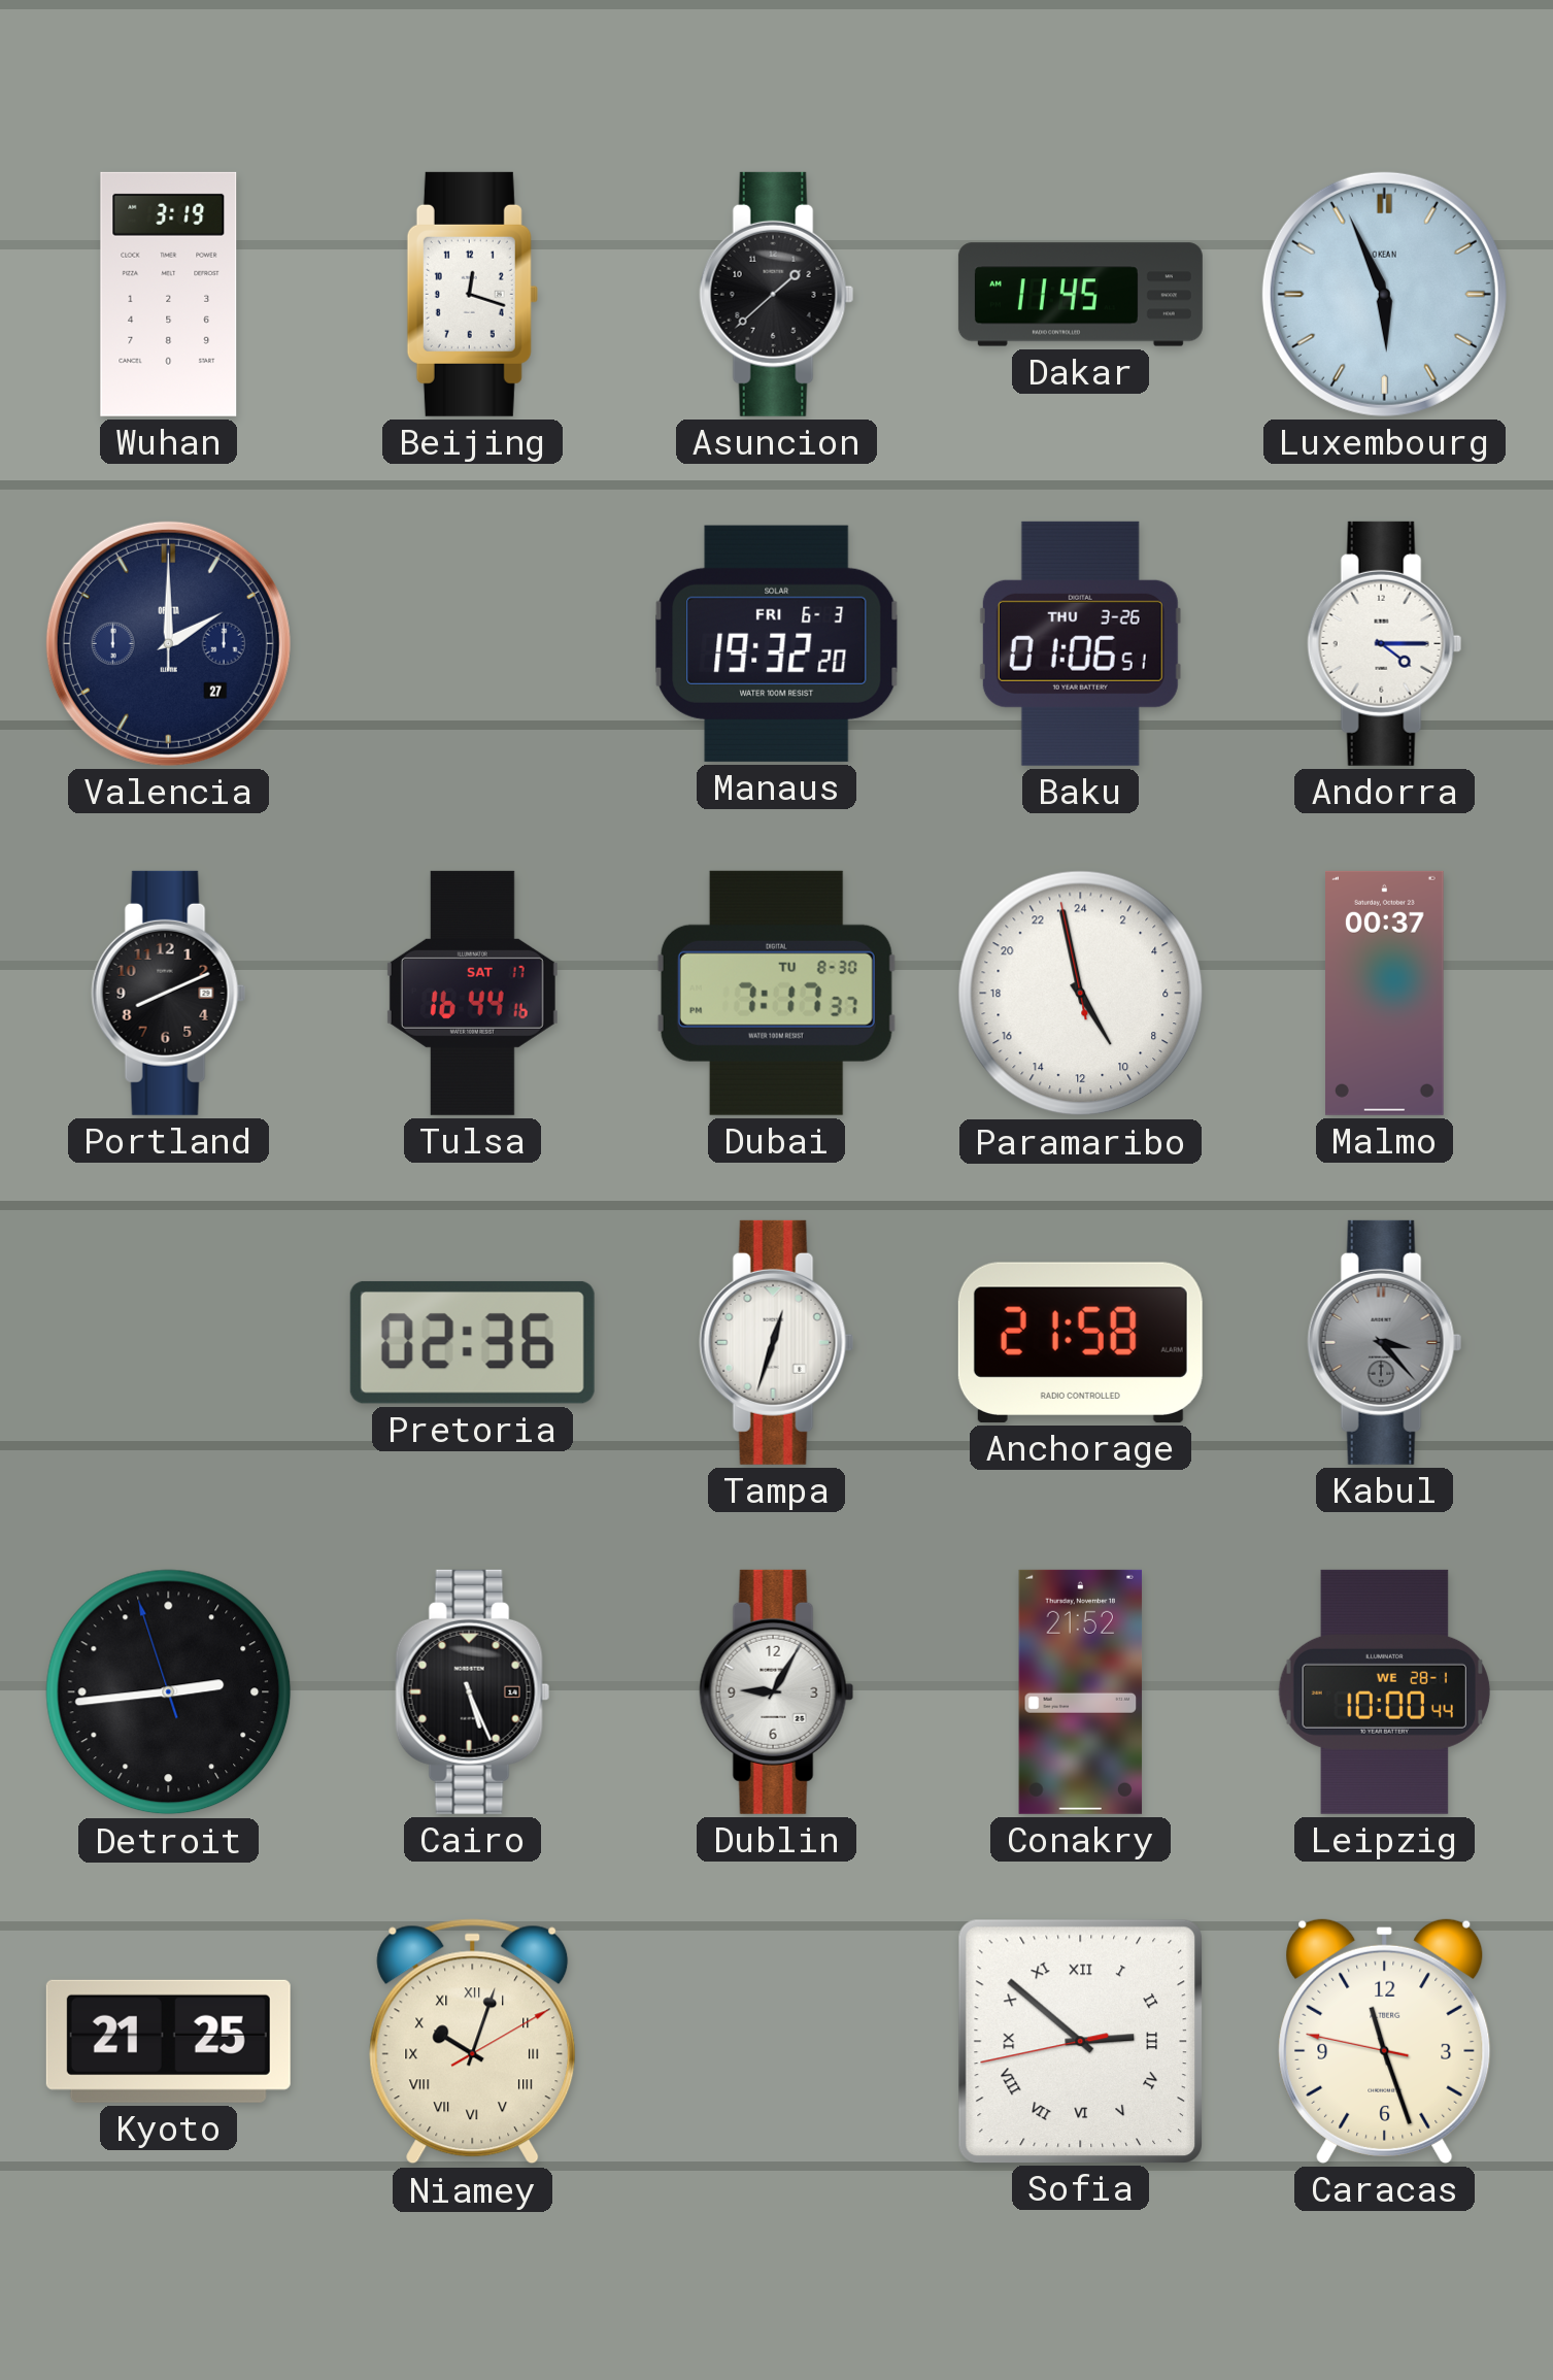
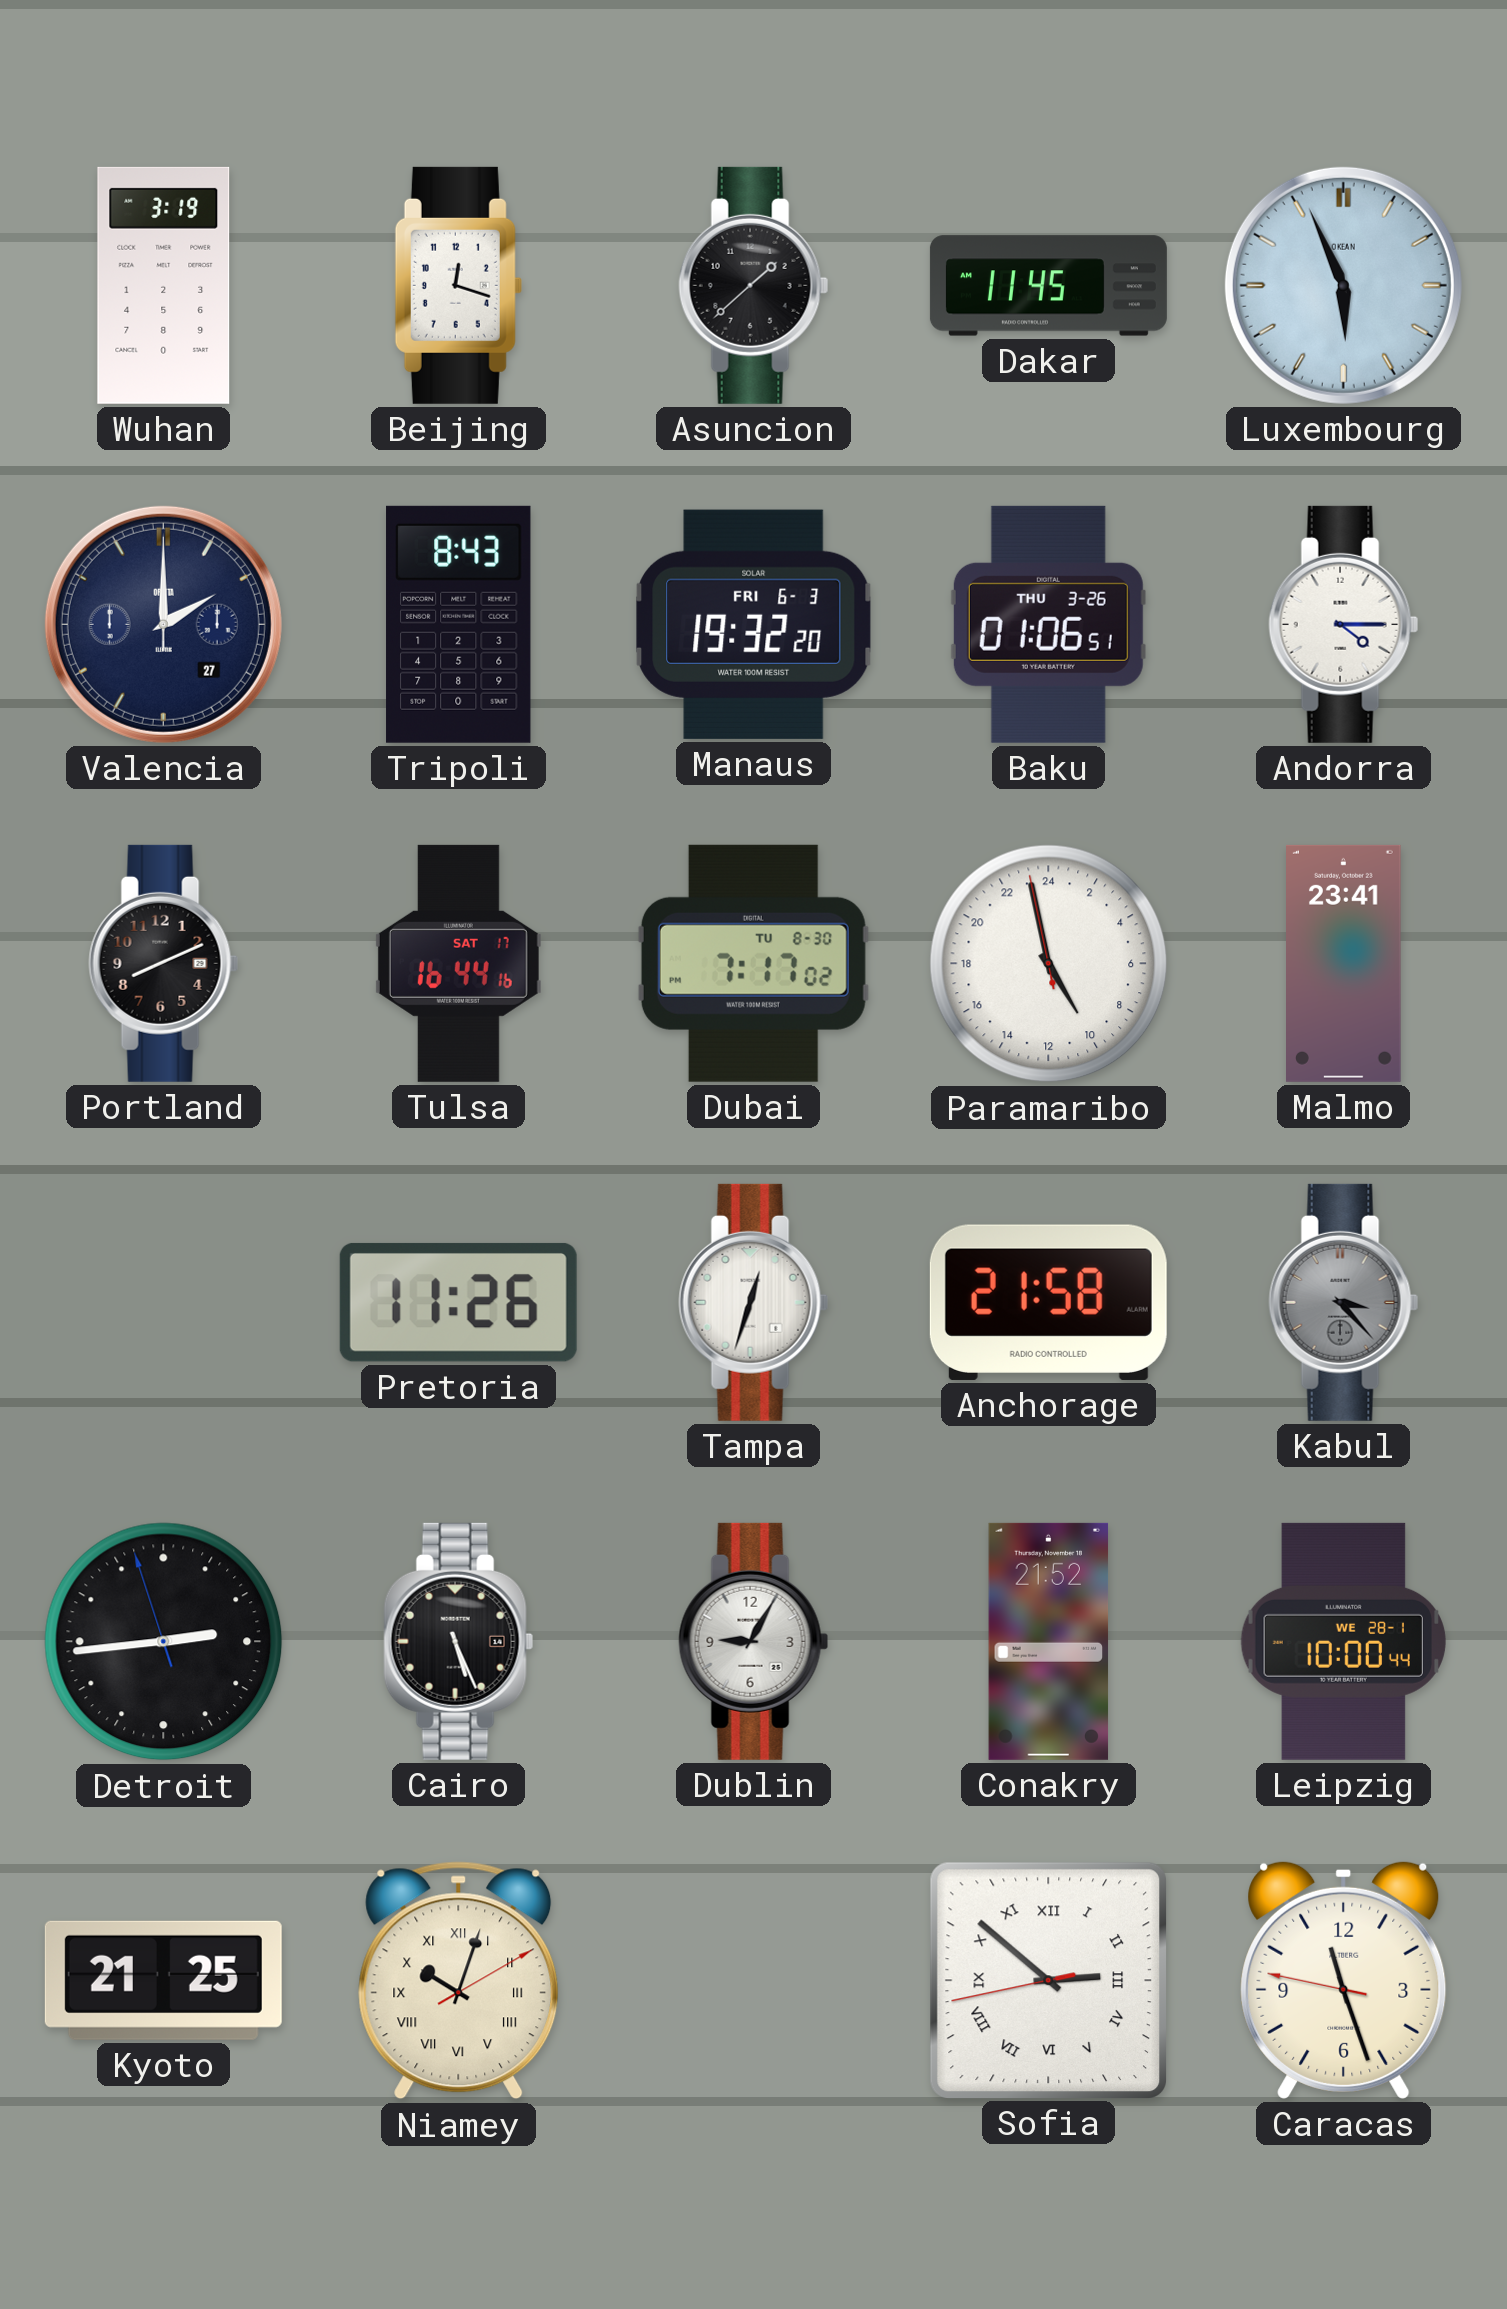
Tripoli: none -> 8:43
Dubai: 7:17:37 -> 7:17:02
Malmo: 00:37 -> 23:41
Pretoria: 02:36 -> 11:26
